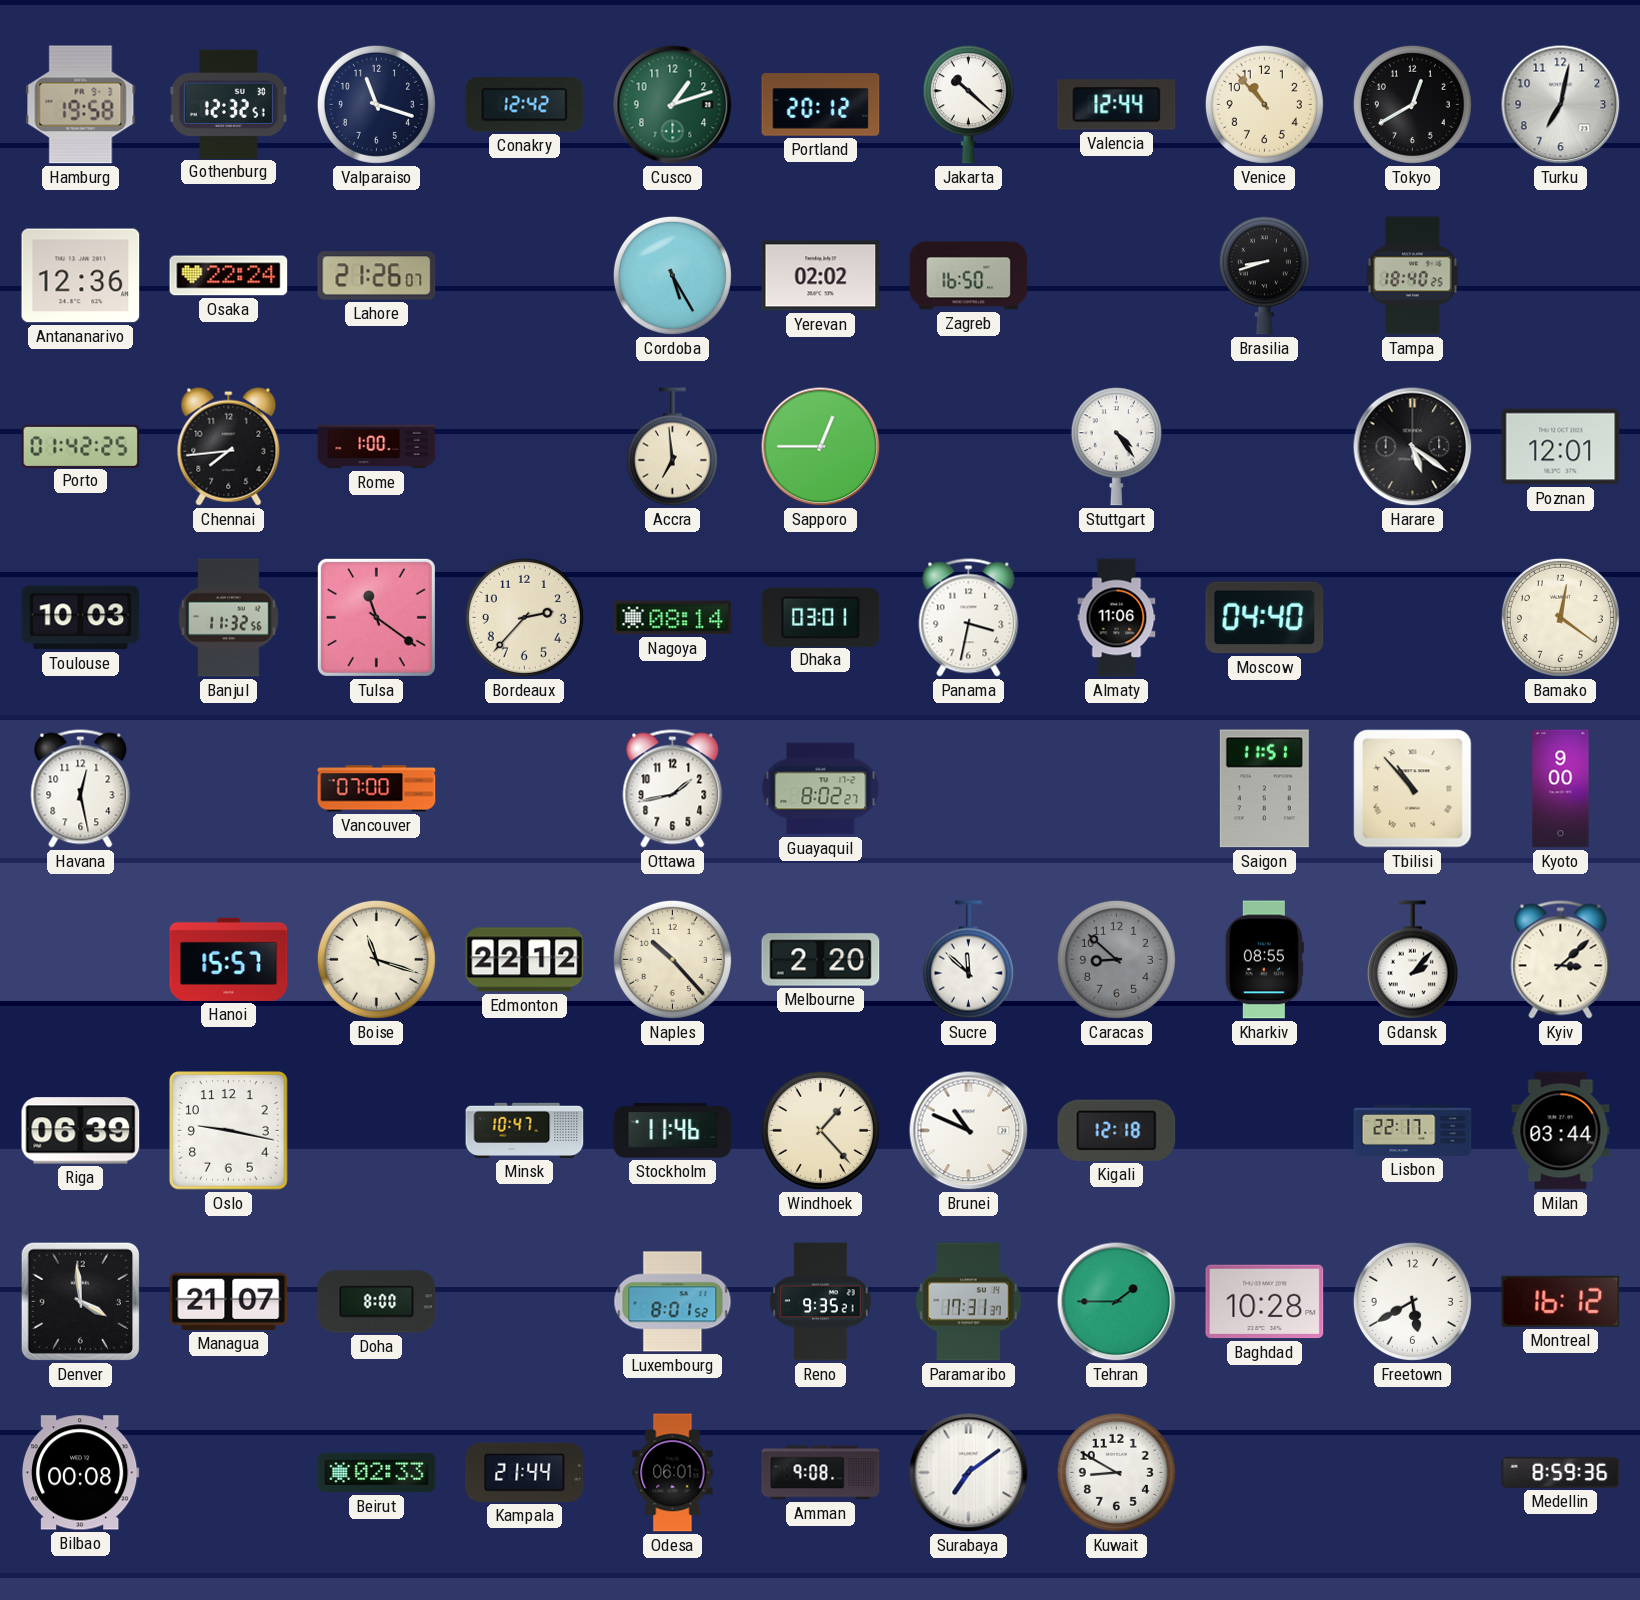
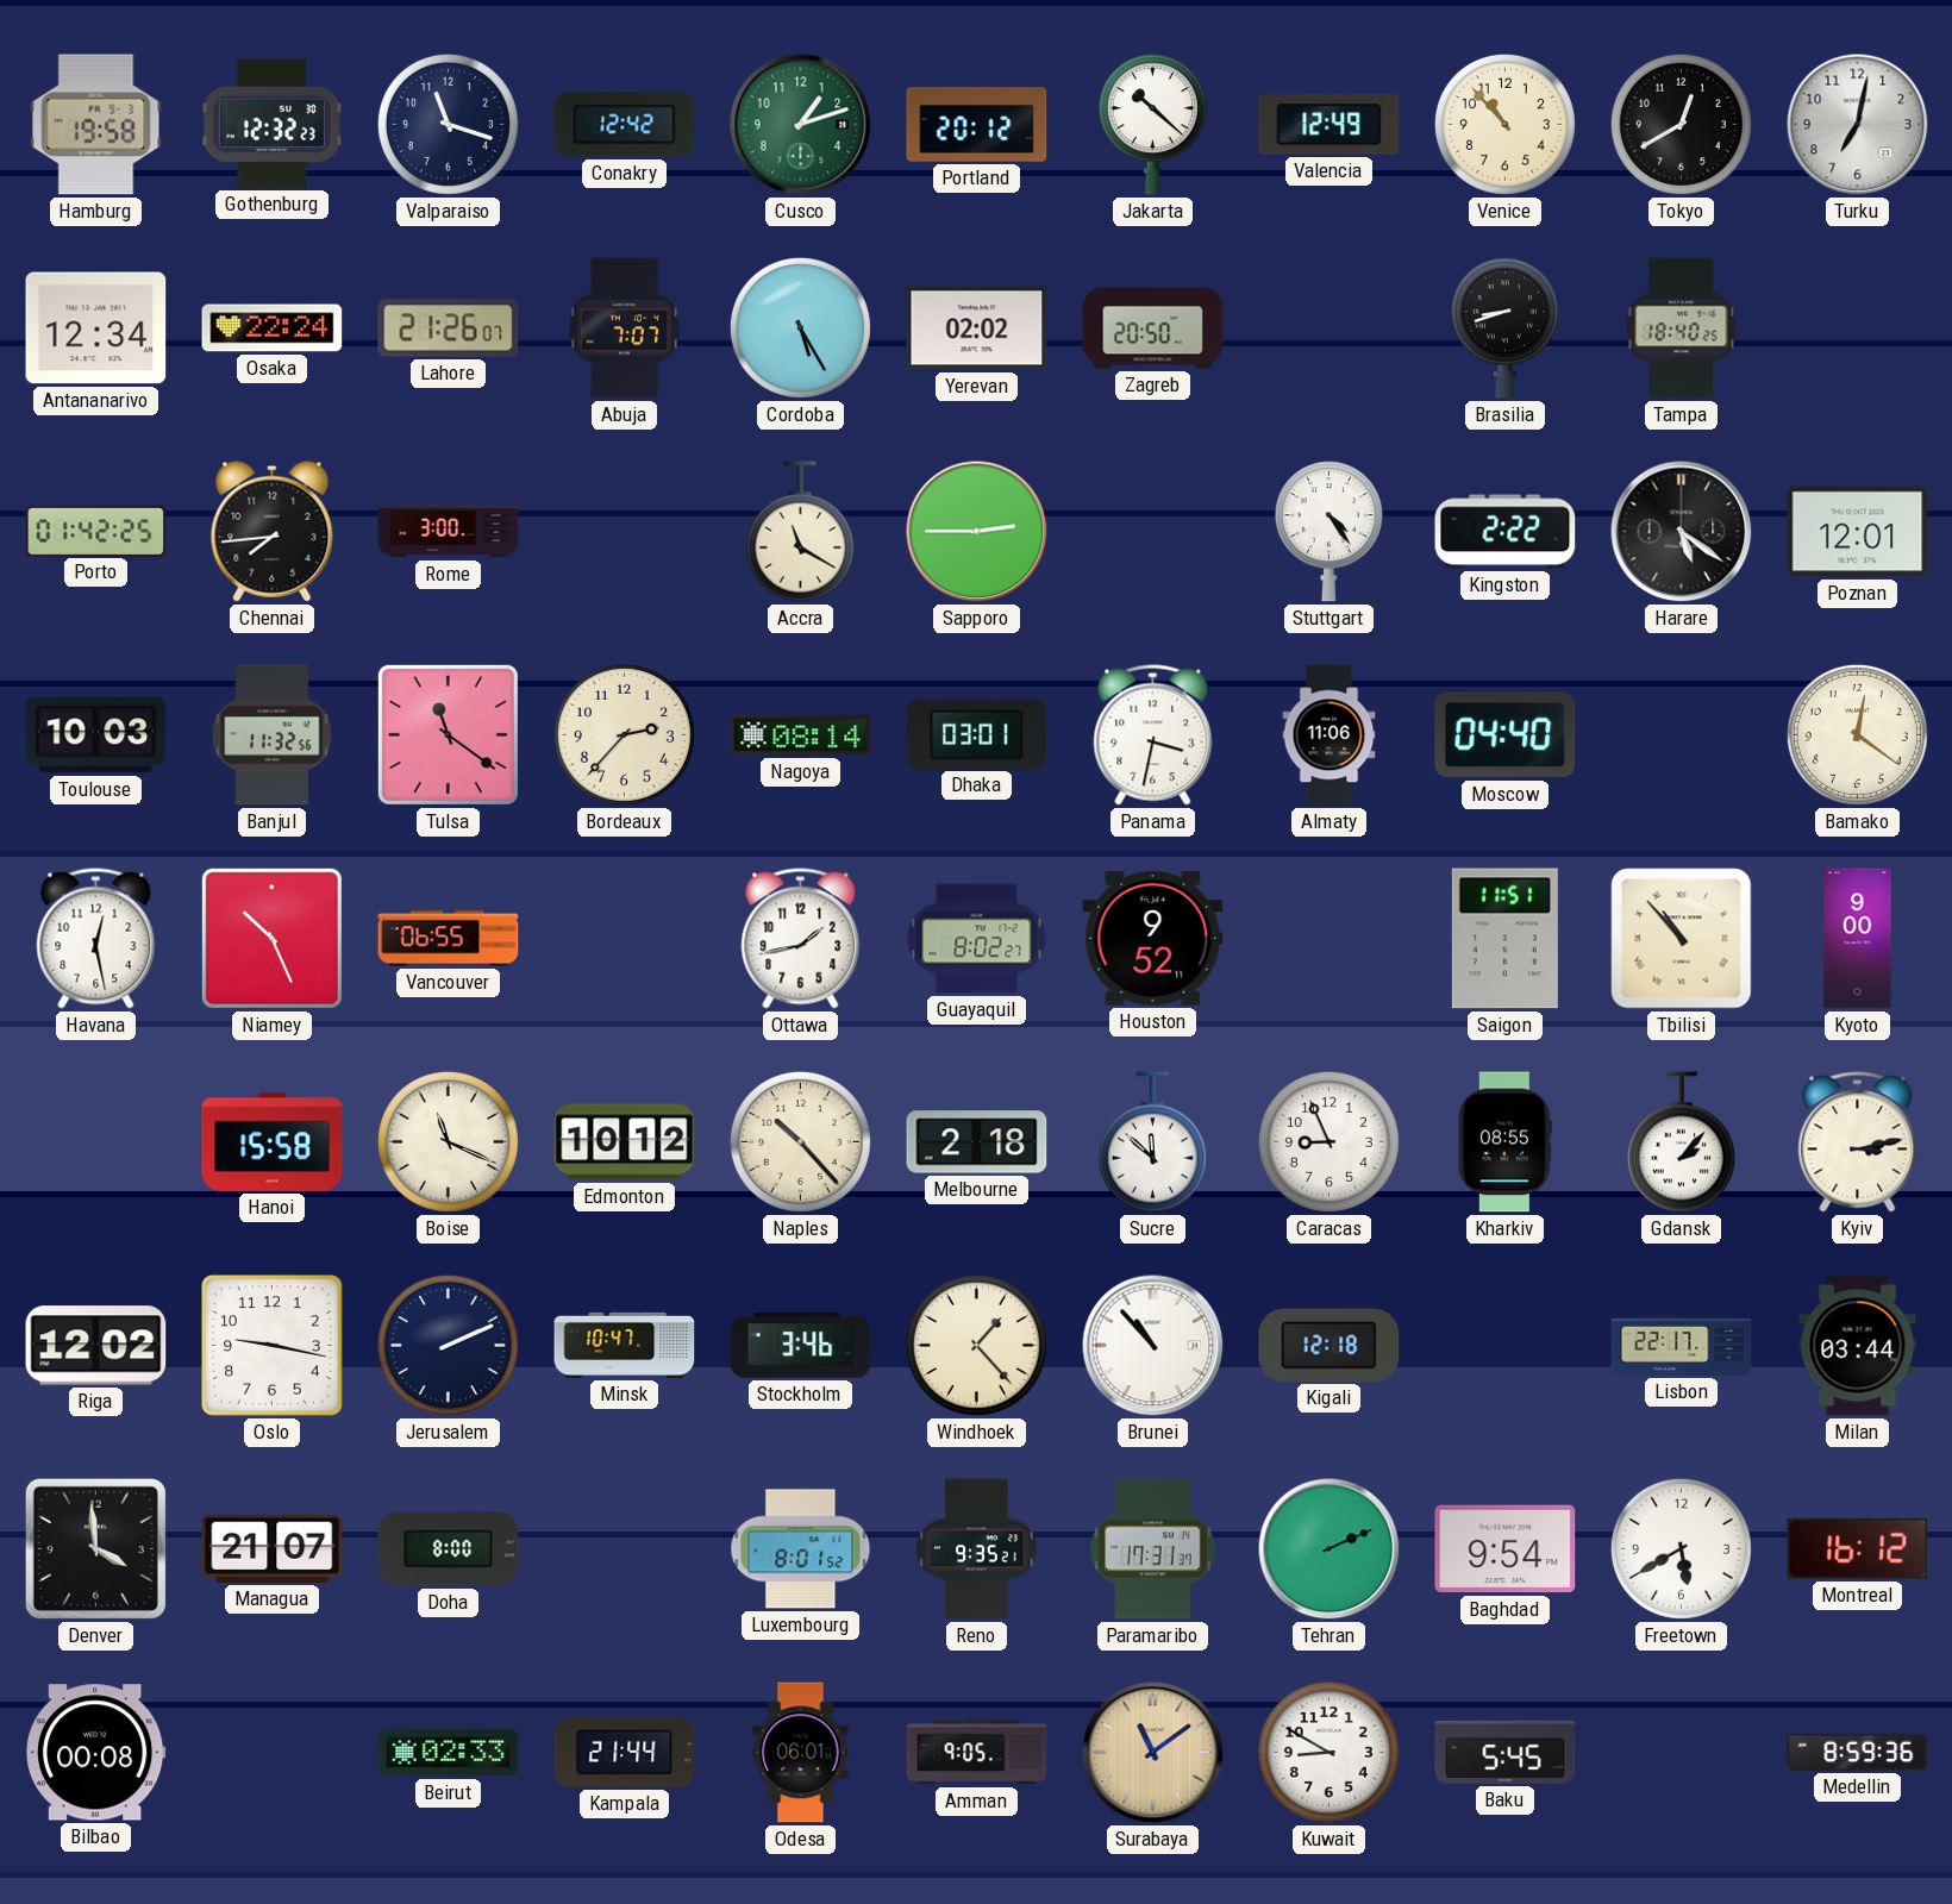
Gothenburg: 12:32:51 -> 12:32:23
Valencia: 12:44 -> 12:49
Antananarivo: 12:36 -> 12:34
Abuja: none -> 7:07
Zagreb: 16:50 -> 20:50
Rome: 1:00 -> 3:00
Accra: 6:59 -> 11:20
Sapporo: 12:45 -> 2:45
Kingston: none -> 2:22
Niamey: none -> 10:26
Vancouver: 07:00 -> 06:55
Houston: none -> 9:52
Hanoi: 15:57 -> 15:58
Boise: 11:18 -> 11:19
Edmonton: 22:12 -> 10:12
Melbourne: 2:20 -> 2:18
Caracas: 8:52 -> 8:56
Caracas dial: grey -> white
Kyiv: 3:08 -> 3:13
Riga: 06:39 -> 12:02
Jerusalem: none -> 2:11
Stockholm: 11:46 -> 3:46
Brunei: 10:49 -> 10:53
Tehran: 1:45 -> 2:11
Baghdad: 10:28 -> 9:54
Amman: 9:08 -> 9:05
Surabaya: 7:09 -> 11:09
Surabaya dial: white -> champagne
Baku: none -> 5:45
